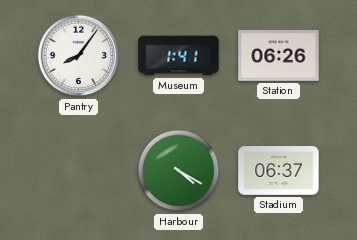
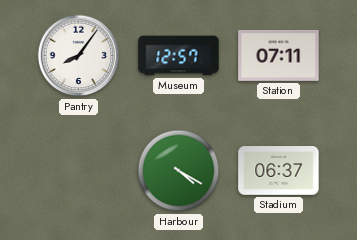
Museum: 1:41 -> 12:57
Station: 06:26 -> 07:11
